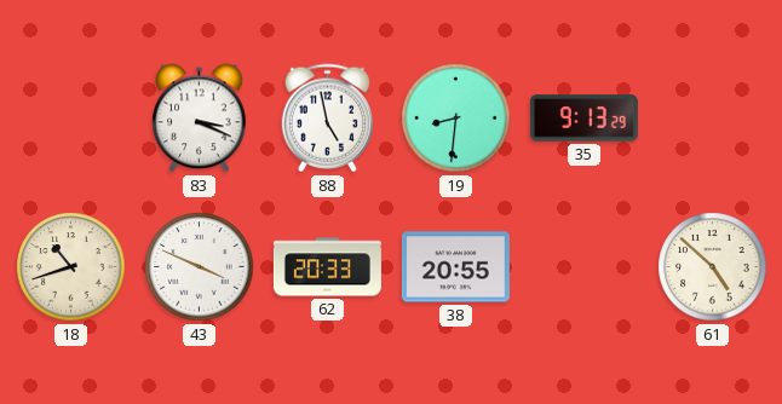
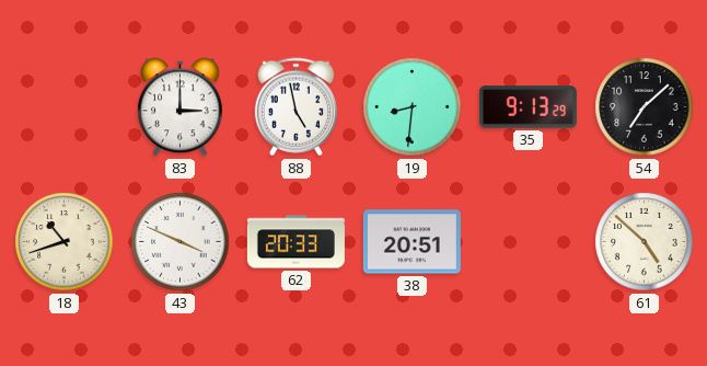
83: 3:19 -> 3:00
54: none -> 7:08
38: 20:55 -> 20:51
